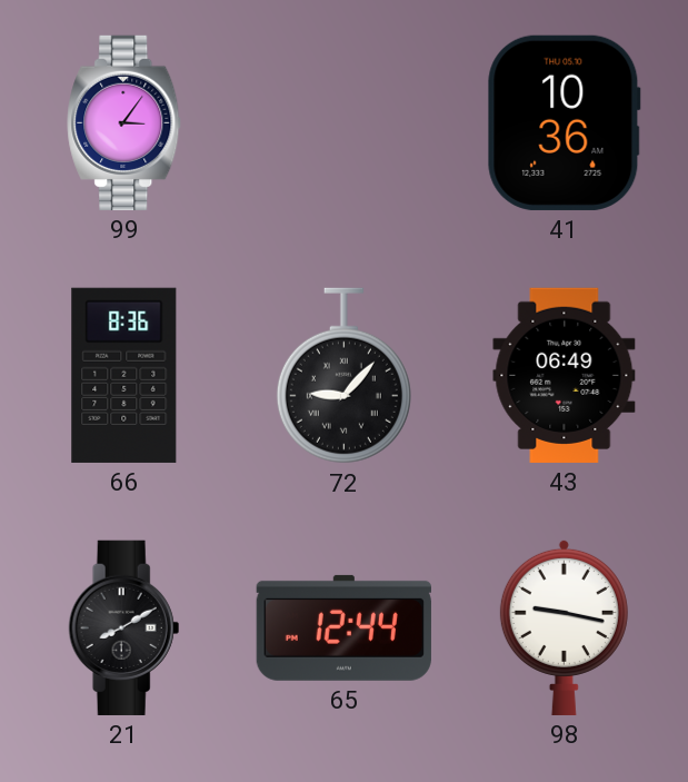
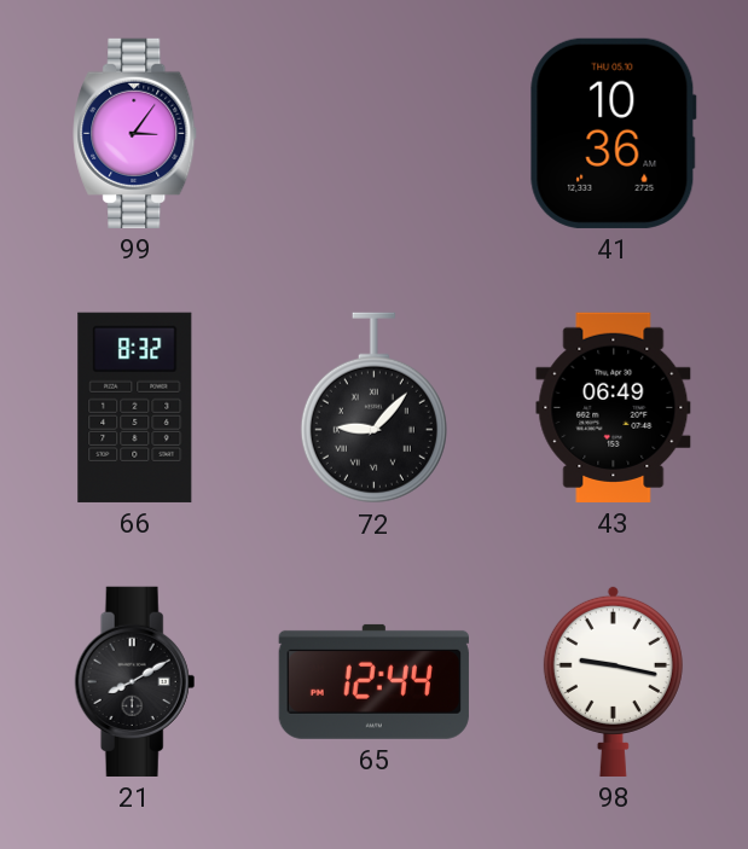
66: 8:36 -> 8:32
